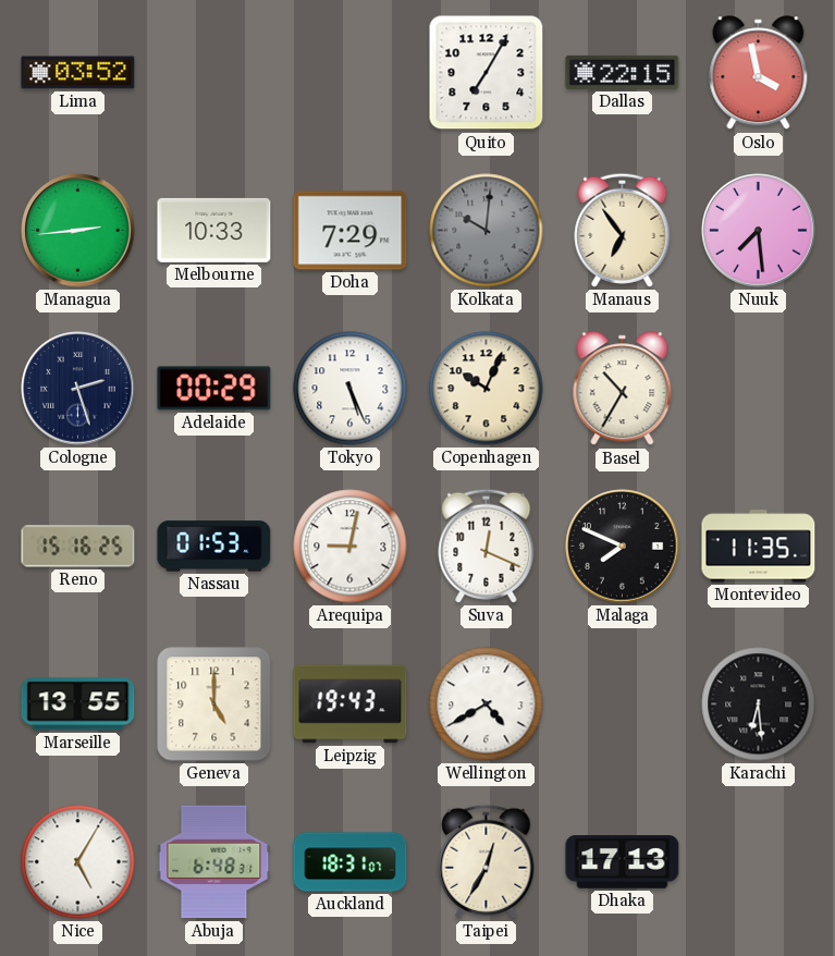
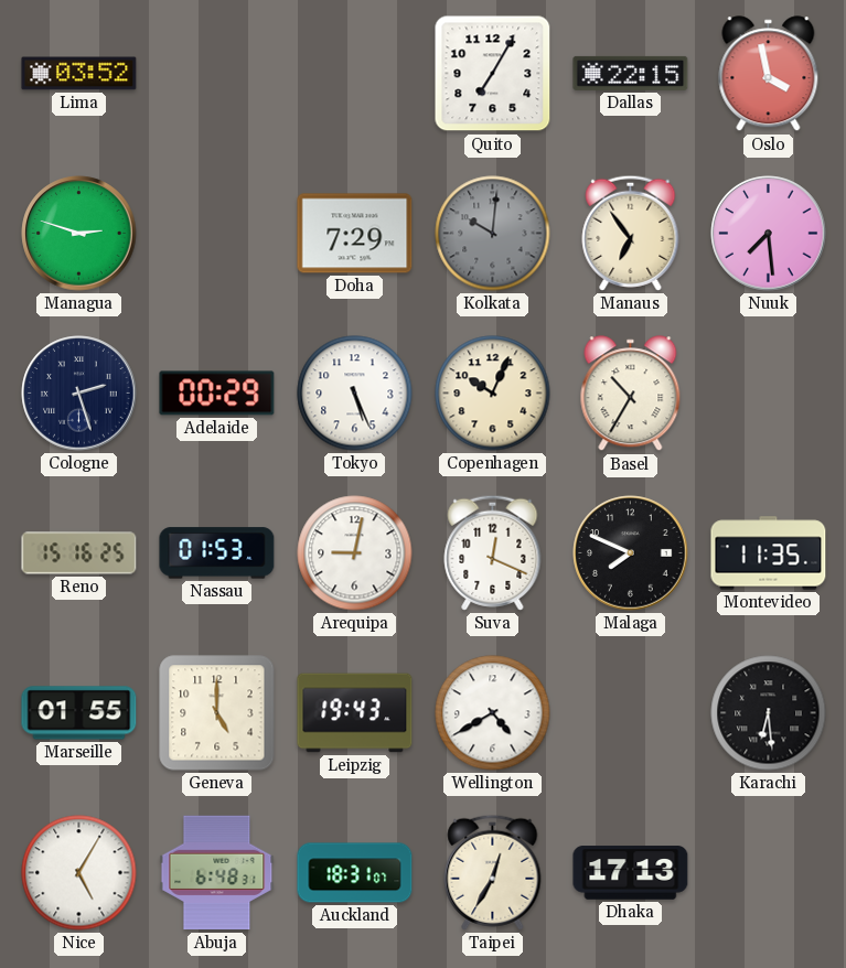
Managua: 2:44 -> 2:48
Melbourne: 10:33 -> none
Marseille: 13:55 -> 01:55
